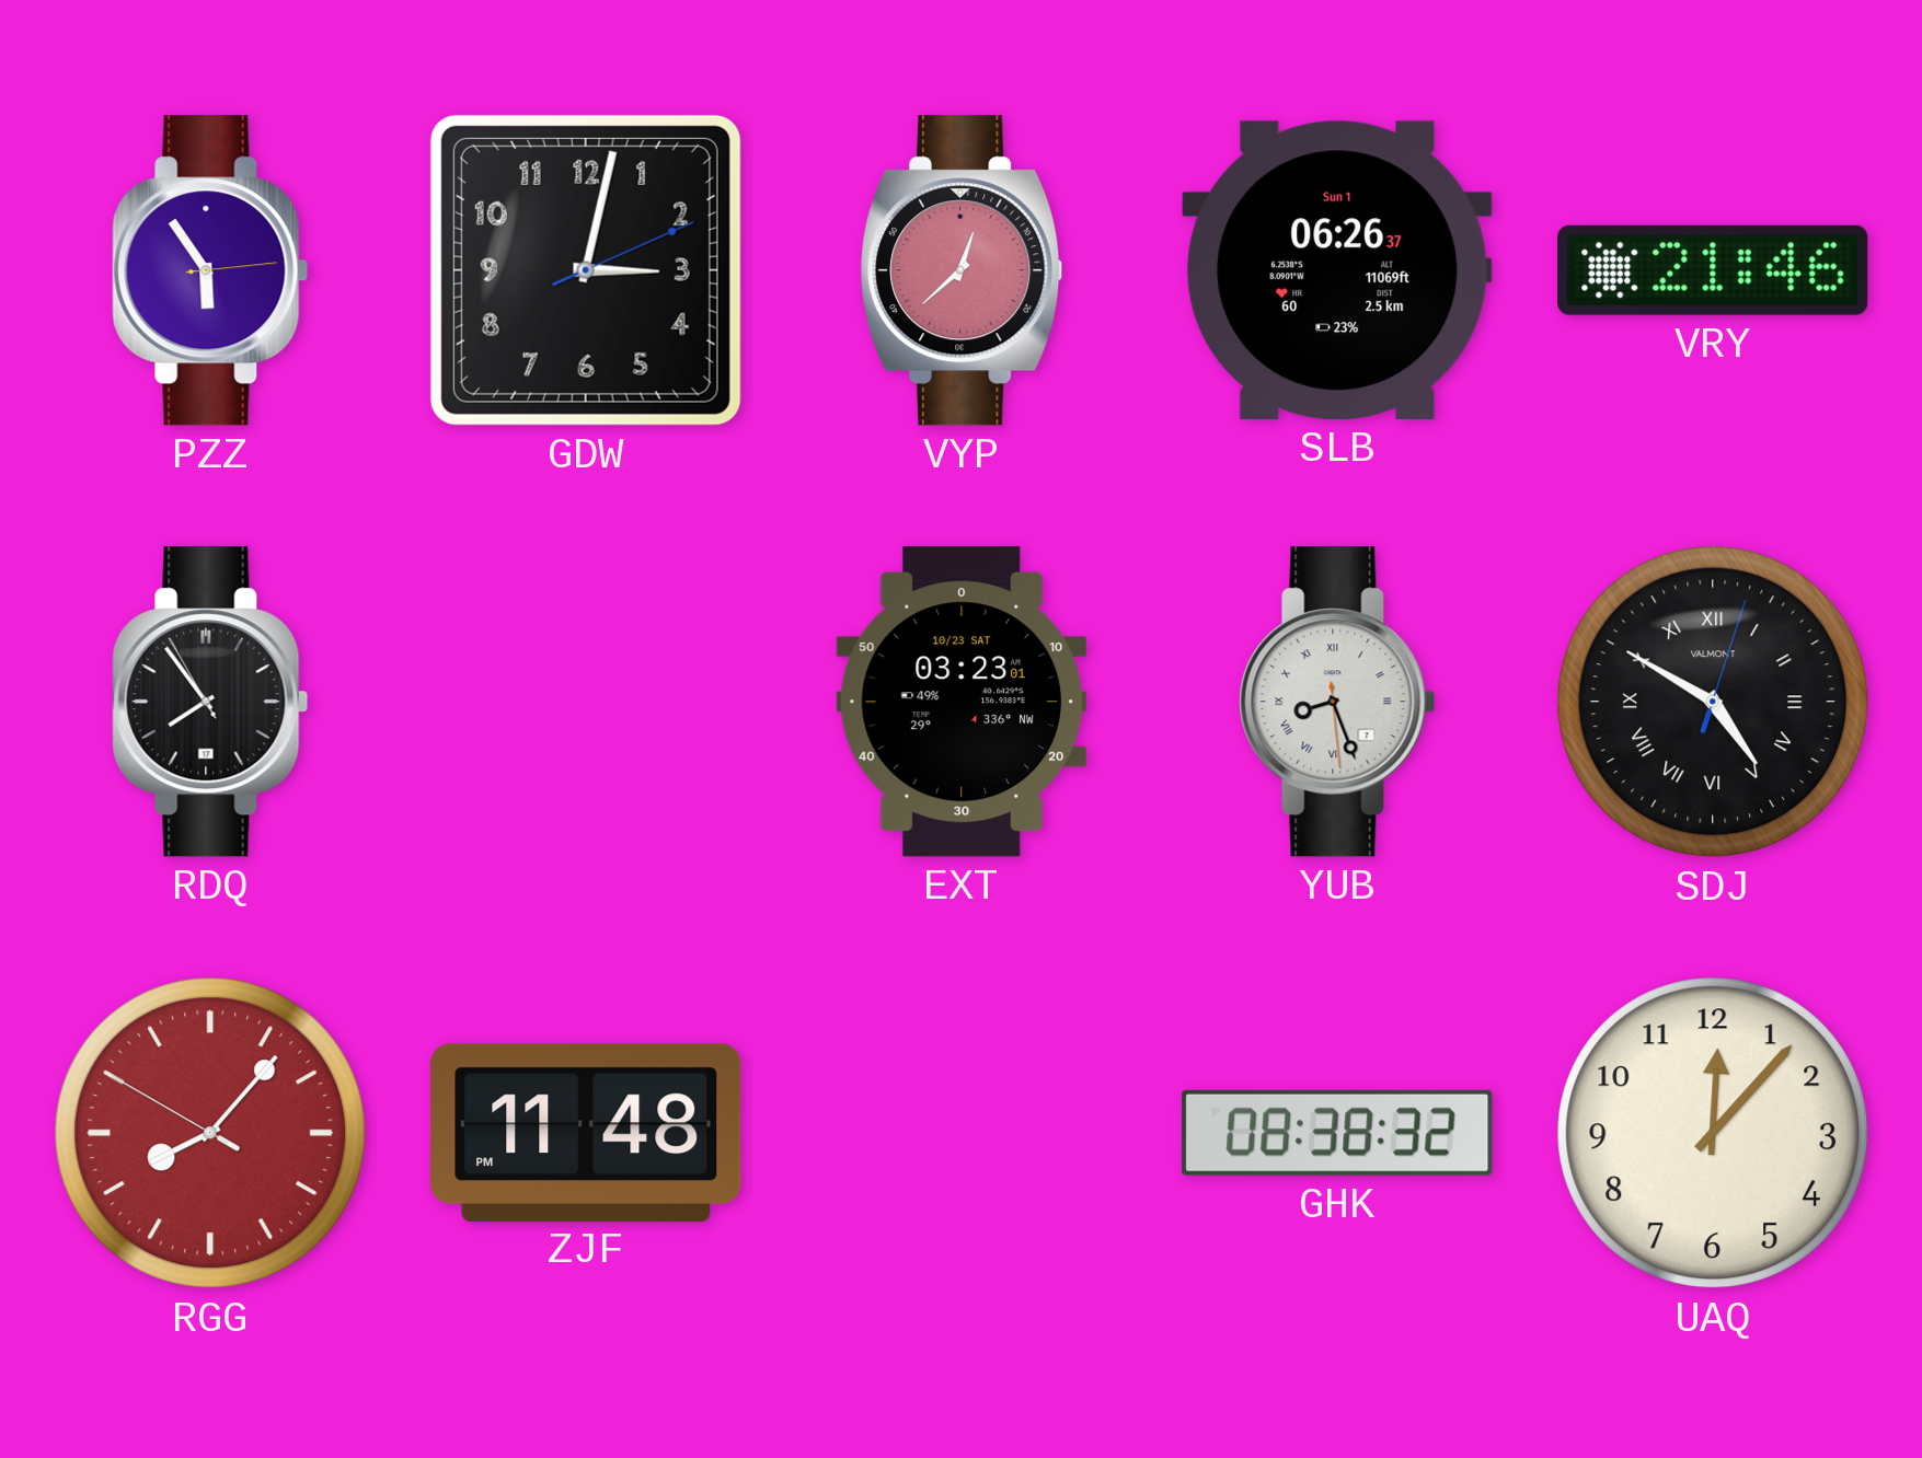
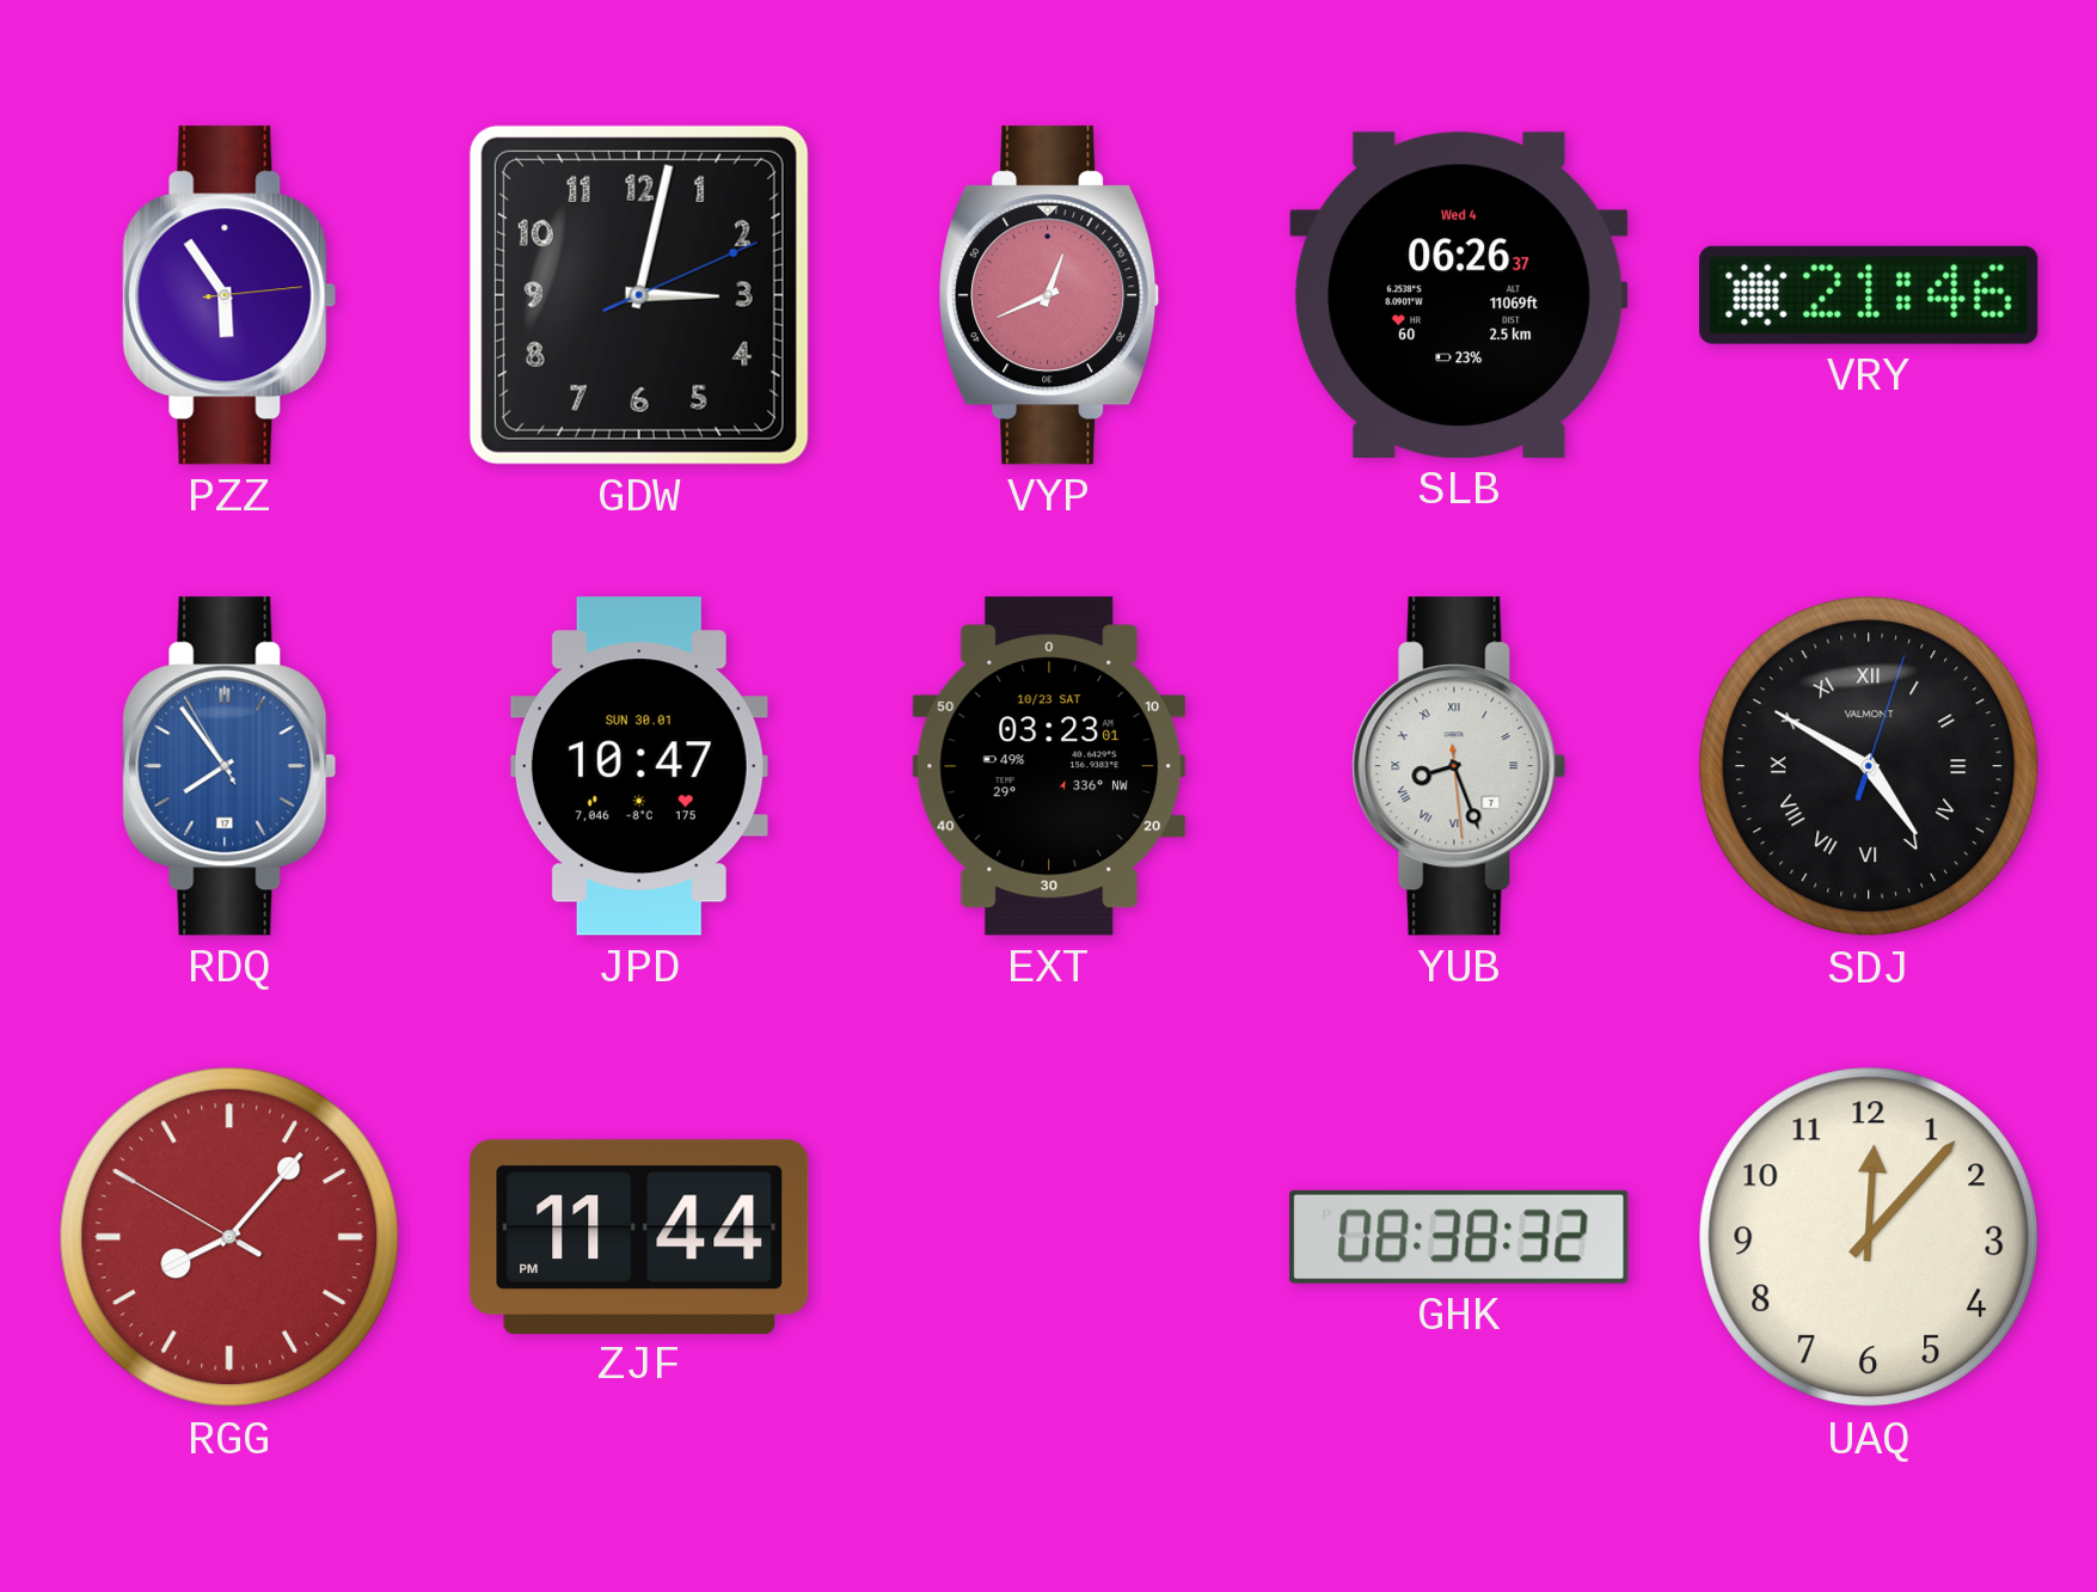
VYP: 12:38 -> 12:41
SLB date: Sun 1 -> Wed 4
RDQ dial: black -> blue
JPD: none -> 10:47
ZJF: 11:48 -> 11:44
